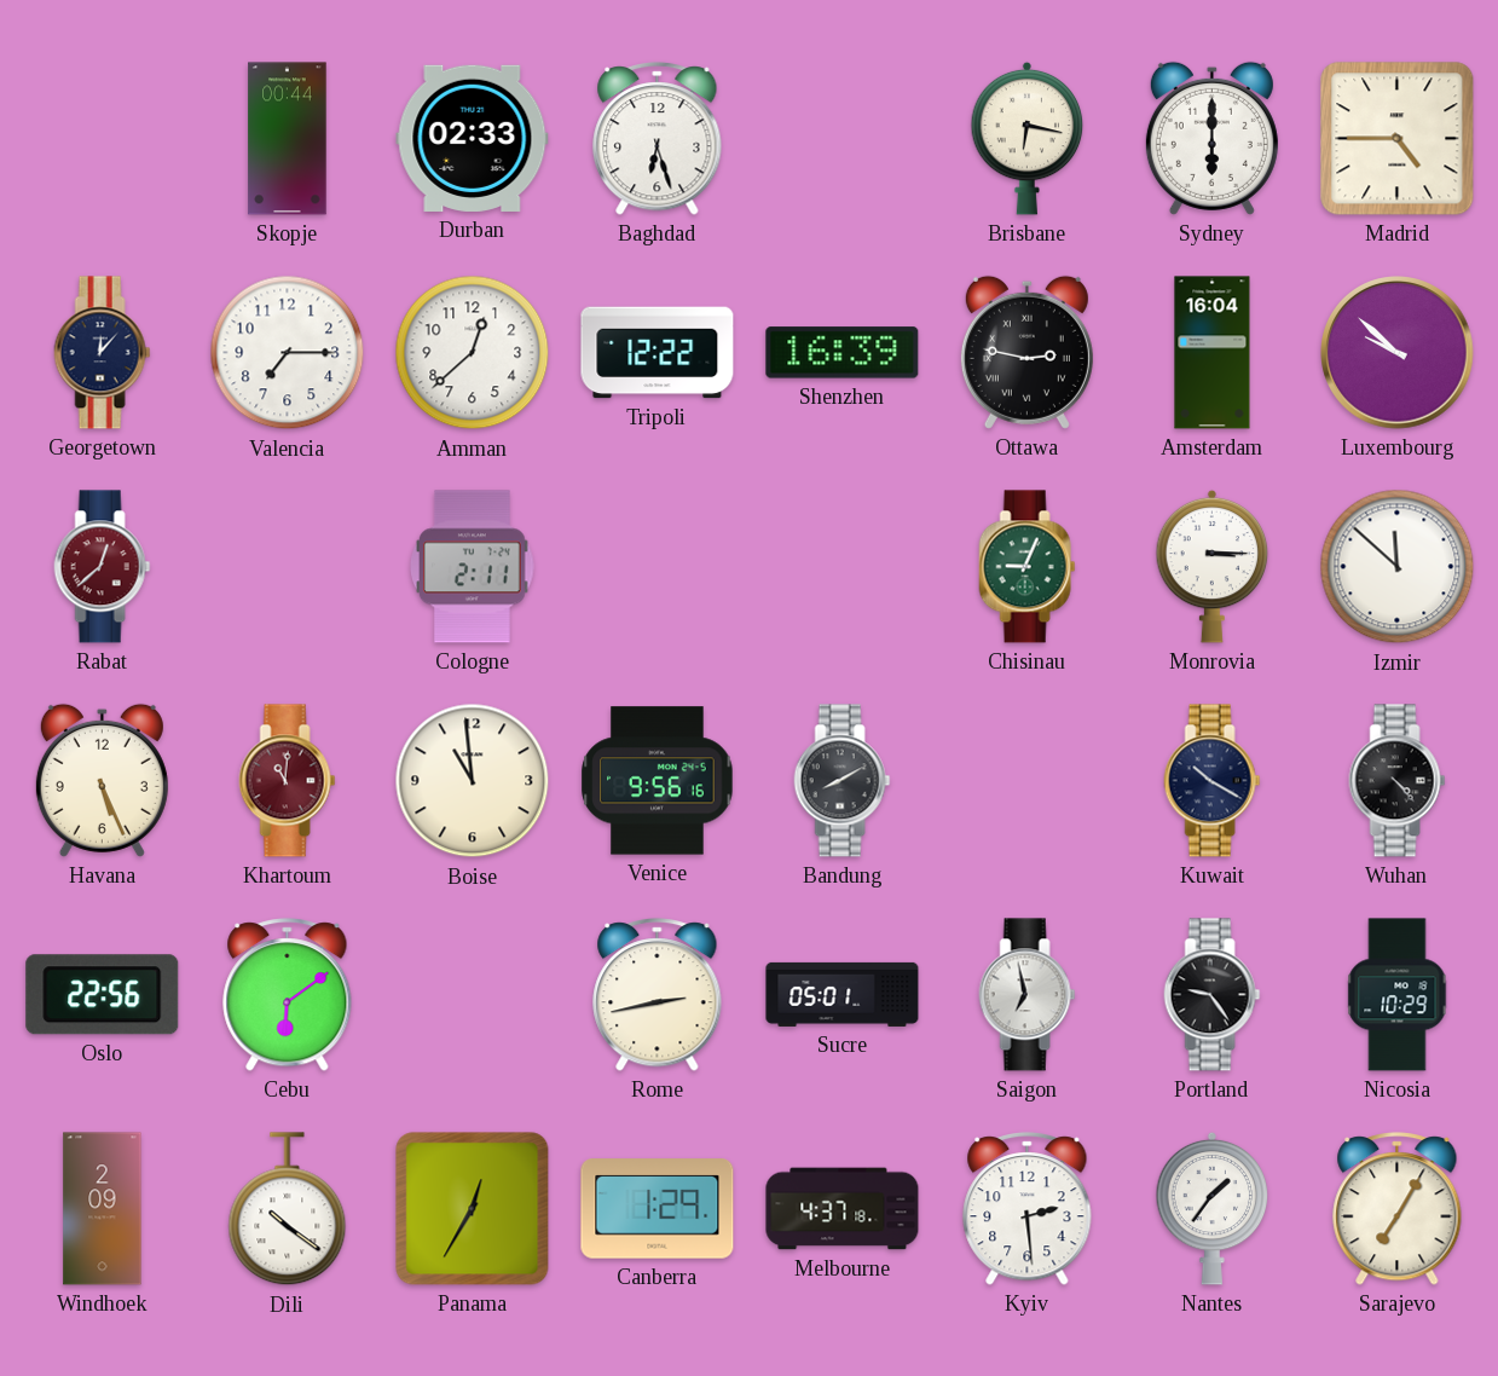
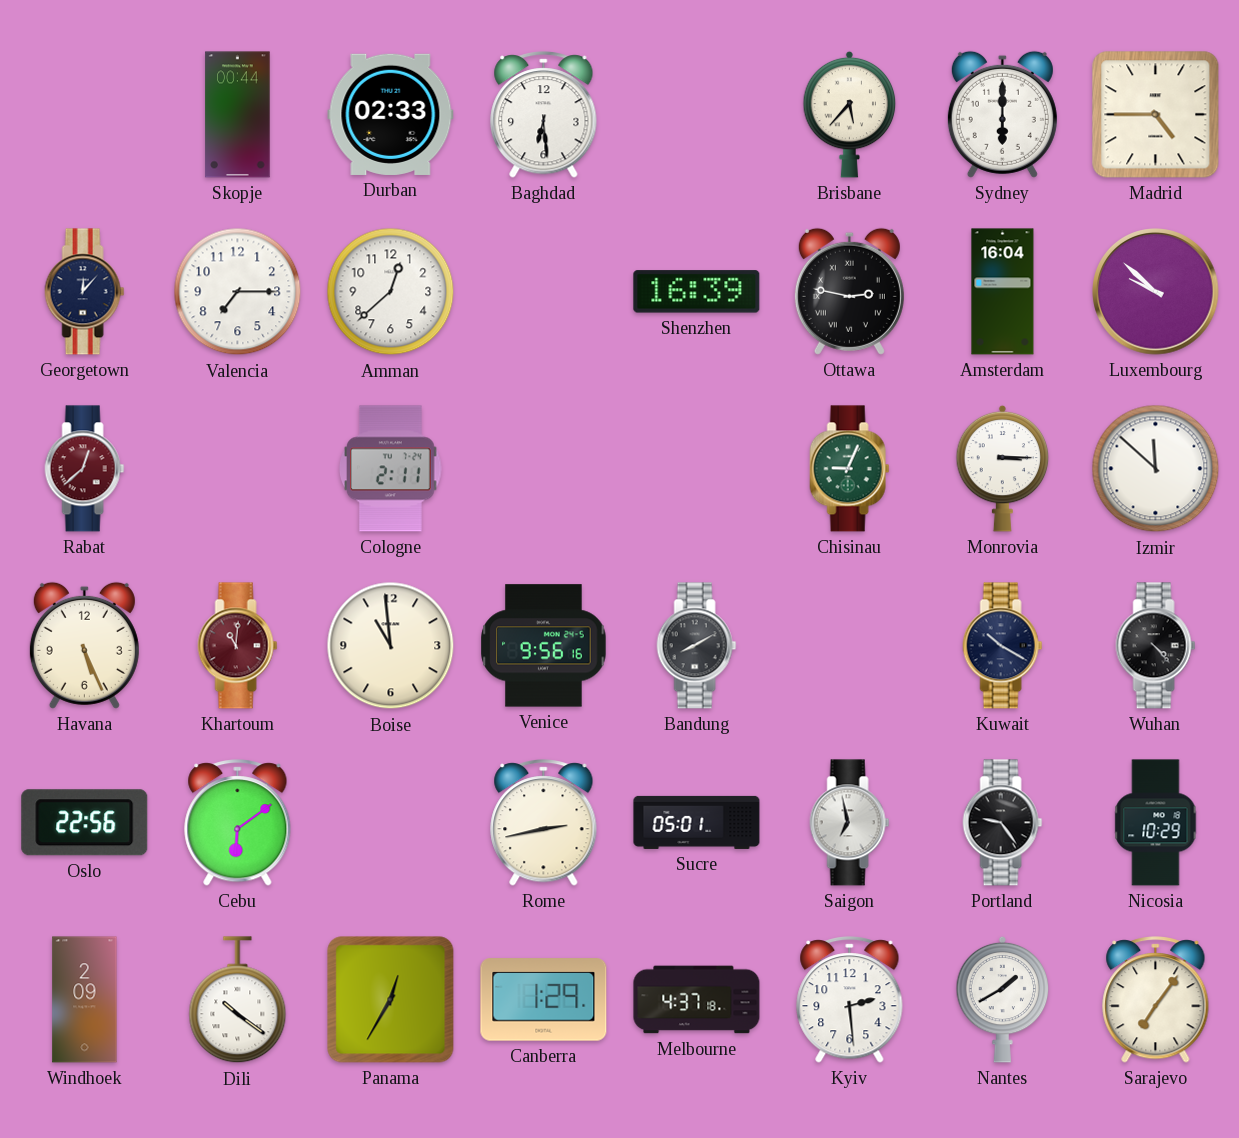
Baghdad: 6:27 -> 6:29
Brisbane: 6:17 -> 5:37
Tripoli: 12:22 -> none
Nantes: 1:36 -> 1:40
Sarajevo: 7:05 -> 7:06
